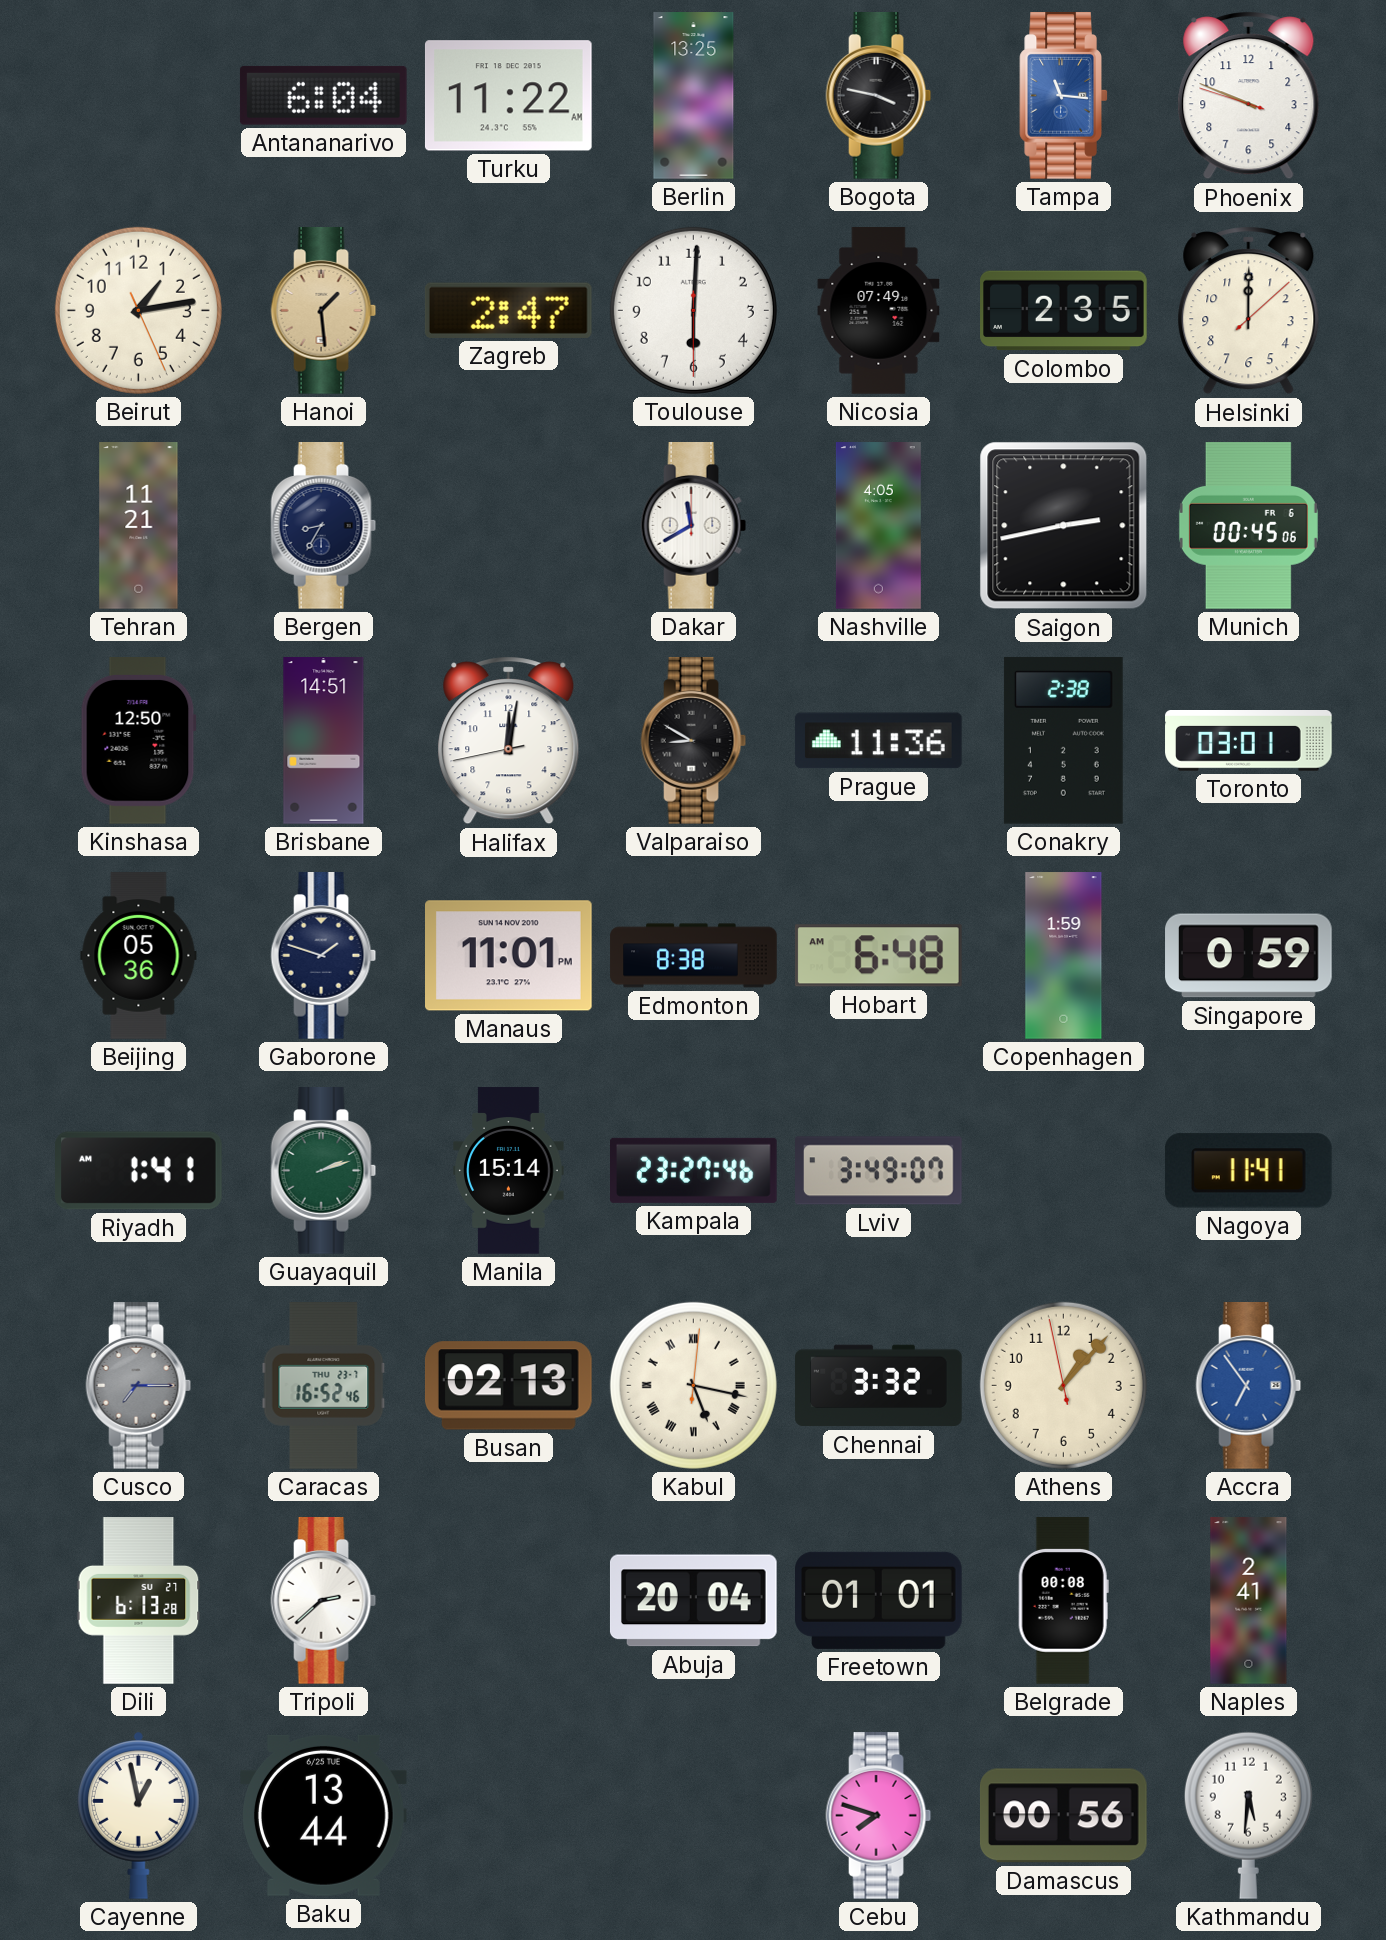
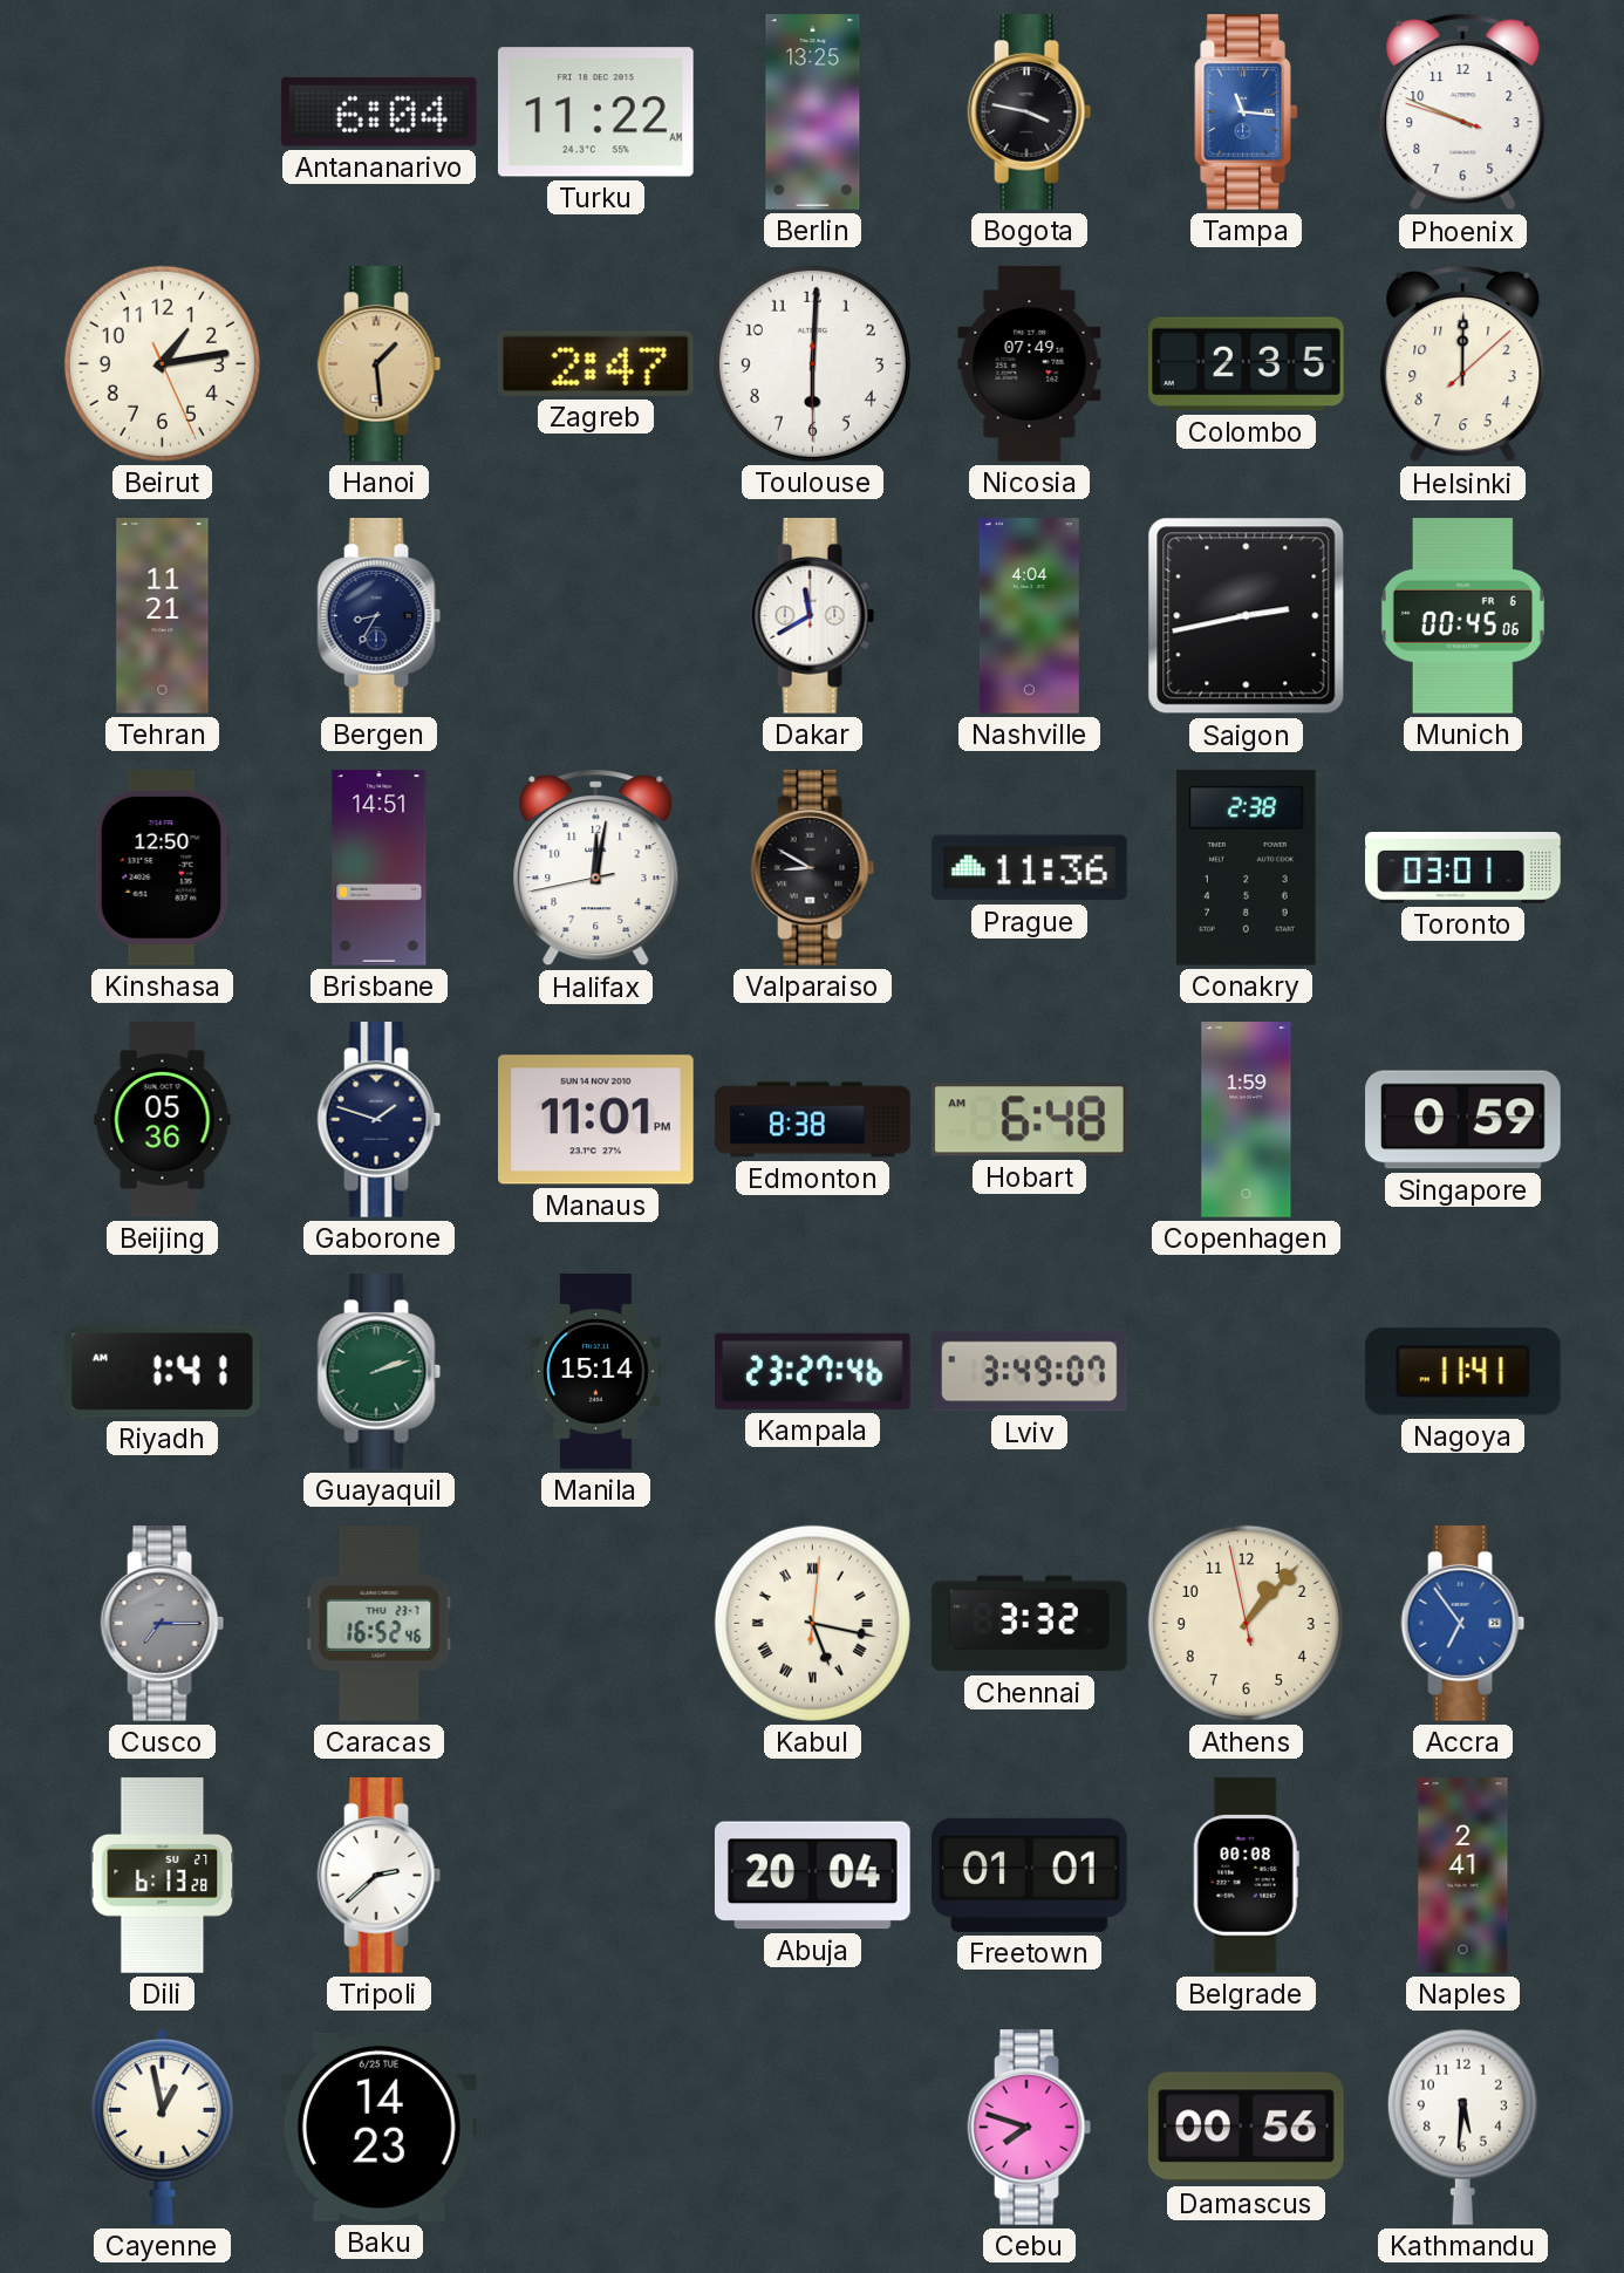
Nashville: 4:05 -> 4:04
Busan: 02:13 -> none
Baku: 13:44 -> 14:23
